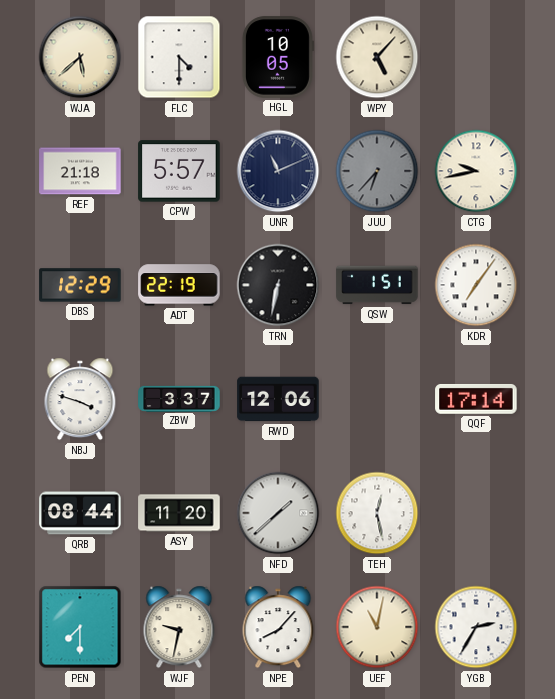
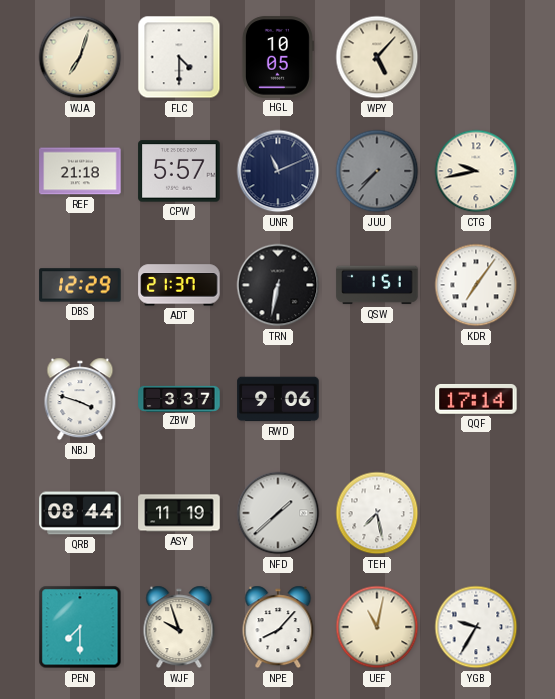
WJA: 5:38 -> 7:03
JUU: 6:37 -> 7:37
ADT: 22:19 -> 21:37
RWD: 12:06 -> 9:06
ASY: 11:20 -> 11:19
TEH: 12:28 -> 7:28
WJF: 9:32 -> 9:57
YGB: 2:35 -> 9:35
